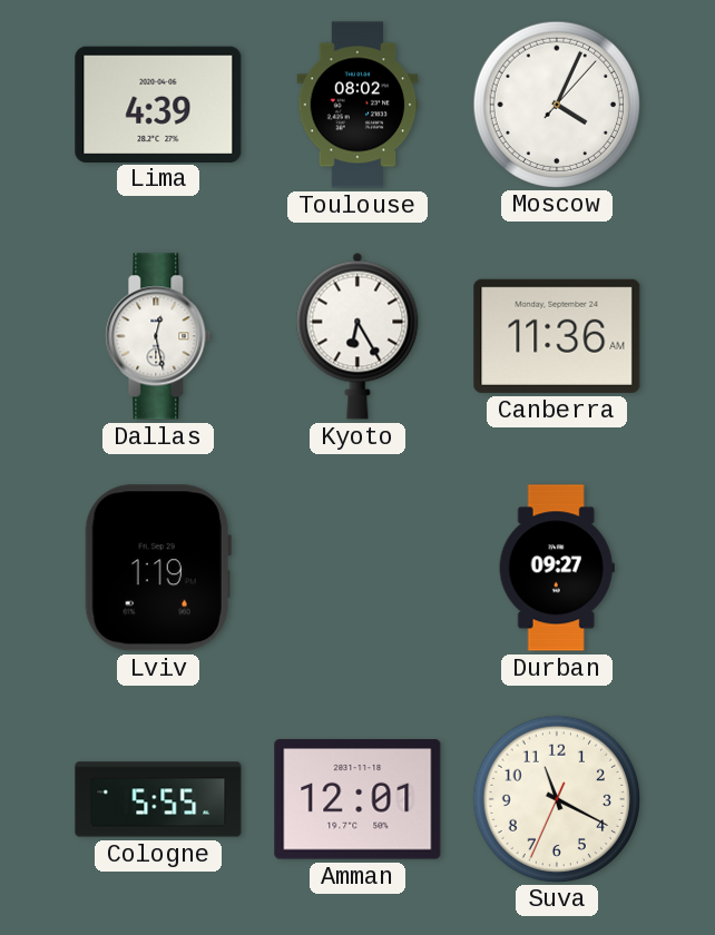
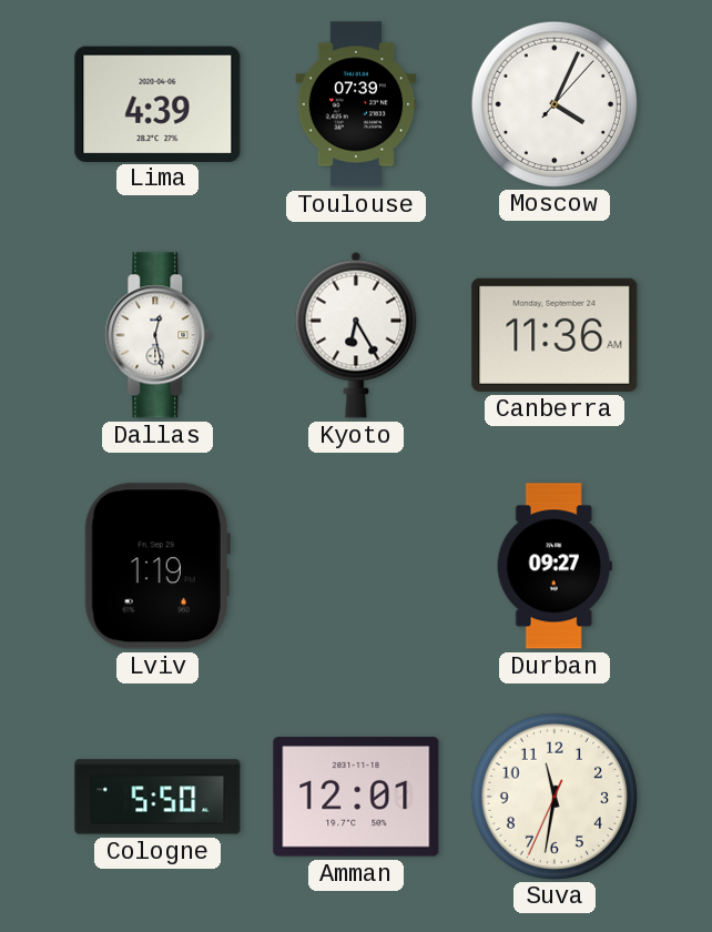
Toulouse: 08:02 -> 07:39
Cologne: 5:55 -> 5:50
Suva: 11:19 -> 11:31
